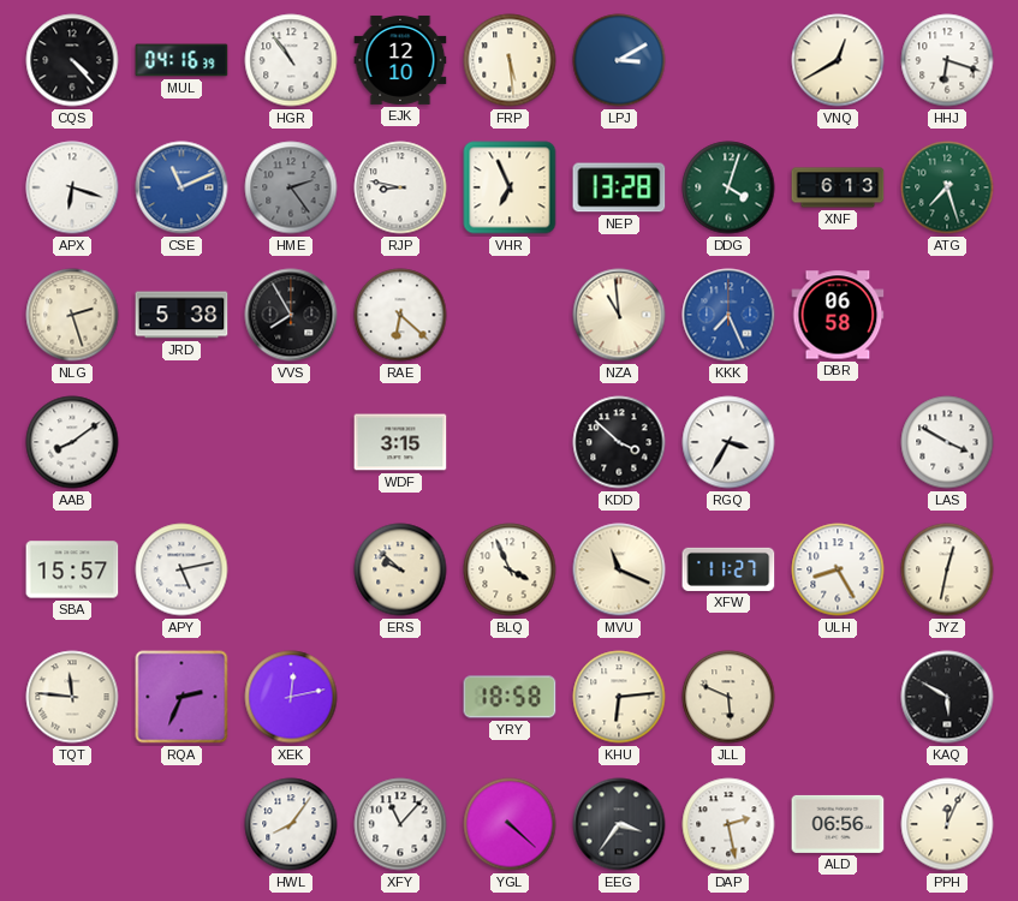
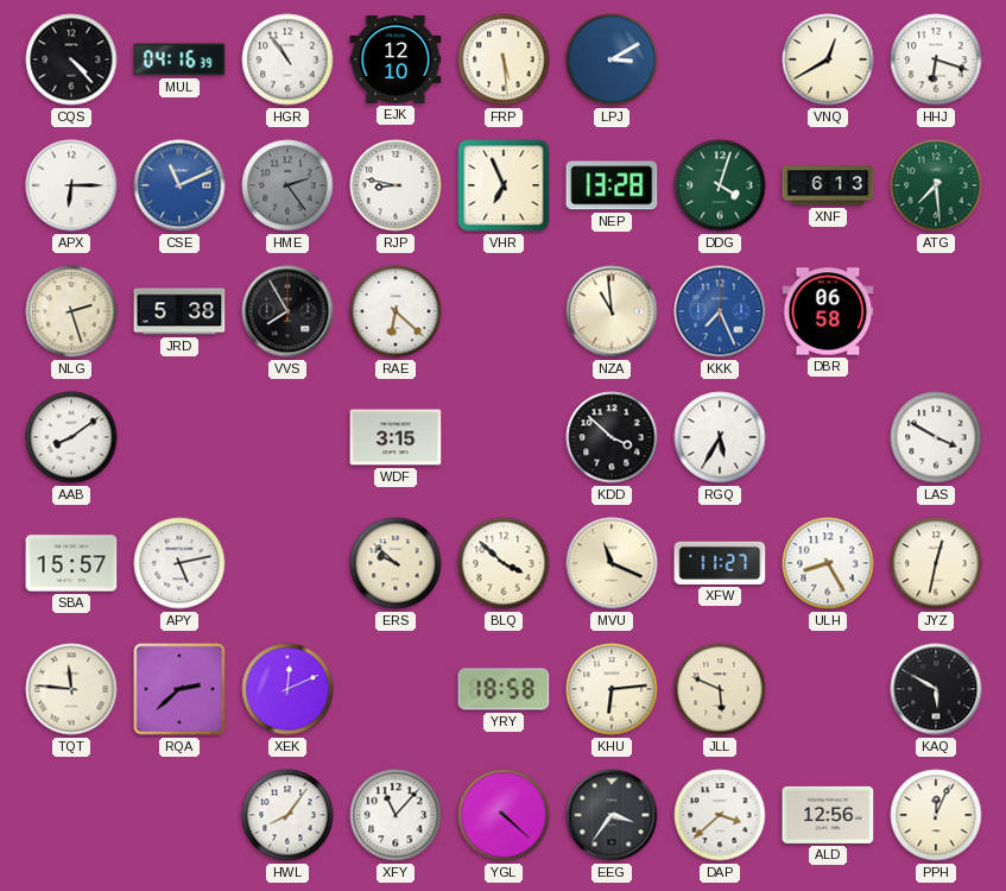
APX: 6:18 -> 6:15
ATG: 7:27 -> 7:29
RGQ: 3:35 -> 5:35
BLQ: 3:56 -> 3:52
RQA: 2:34 -> 2:38
XEK: 12:13 -> 12:11
DAP: 2:28 -> 3:38
ALD: 06:56 -> 12:56
